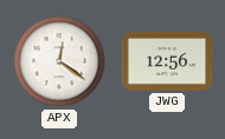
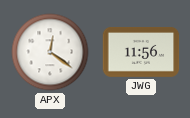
JWG: 12:56 -> 11:56
